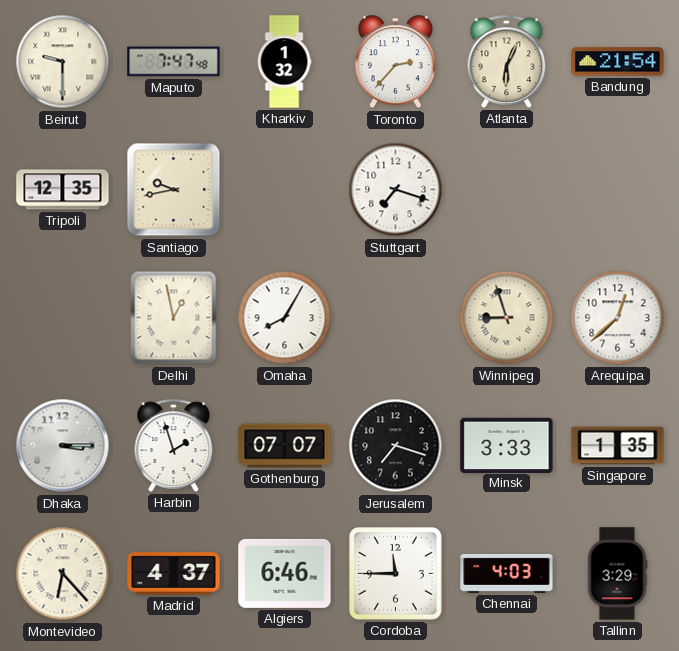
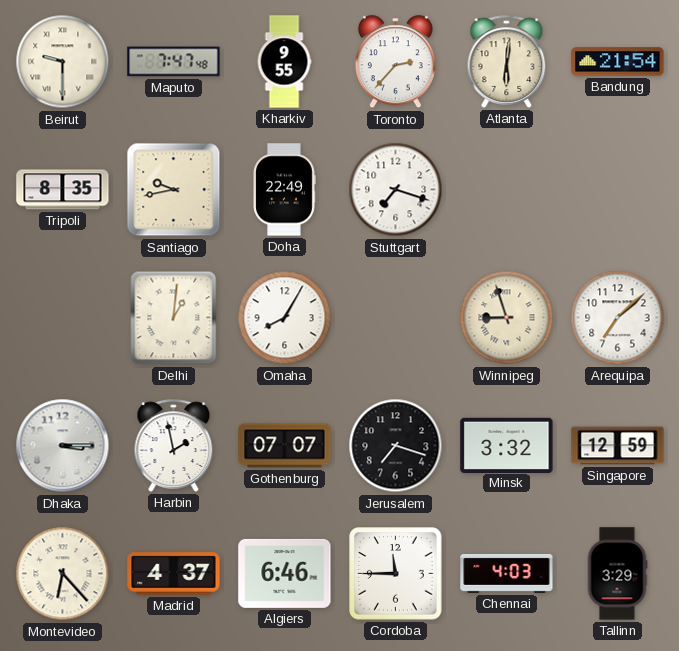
Kharkiv: 1:32 -> 9:55
Atlanta: 6:04 -> 6:01
Tripoli: 12:35 -> 8:35
Doha: none -> 22:49
Delhi: 12:58 -> 1:01
Arequipa: 12:38 -> 7:08
Harbin: 1:57 -> 1:58
Minsk: 3:33 -> 3:32
Singapore: 1:35 -> 12:59
